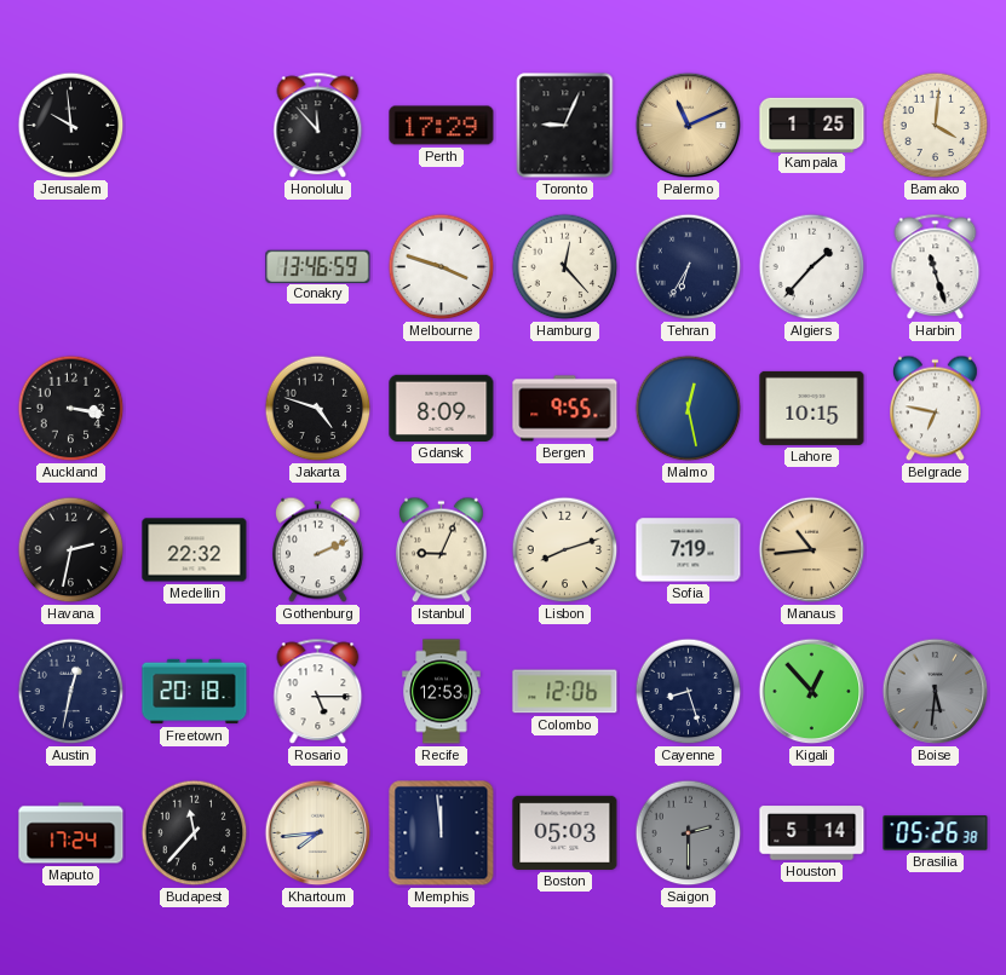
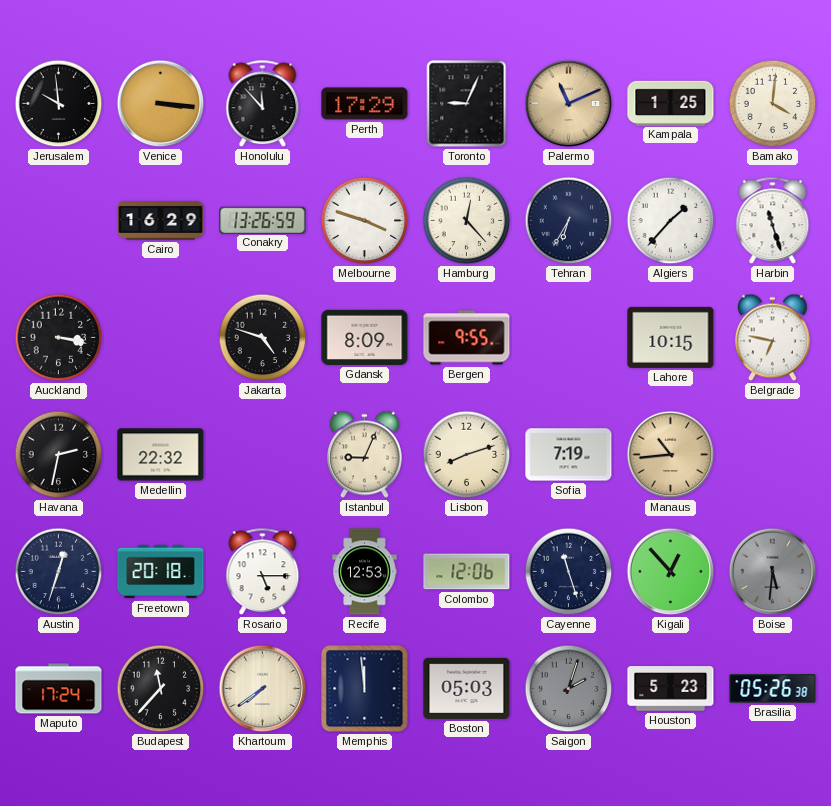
Venice: none -> 3:16
Cairo: none -> 16:29
Conakry: 13:46 -> 13:26
Malmo: 12:28 -> none
Gothenburg: 2:11 -> none
Austin: 12:32 -> 12:33
Cayenne: 8:27 -> 11:27
Khartoum: 7:44 -> 7:39
Saigon: 2:30 -> 2:03
Houston: 5:14 -> 5:23
